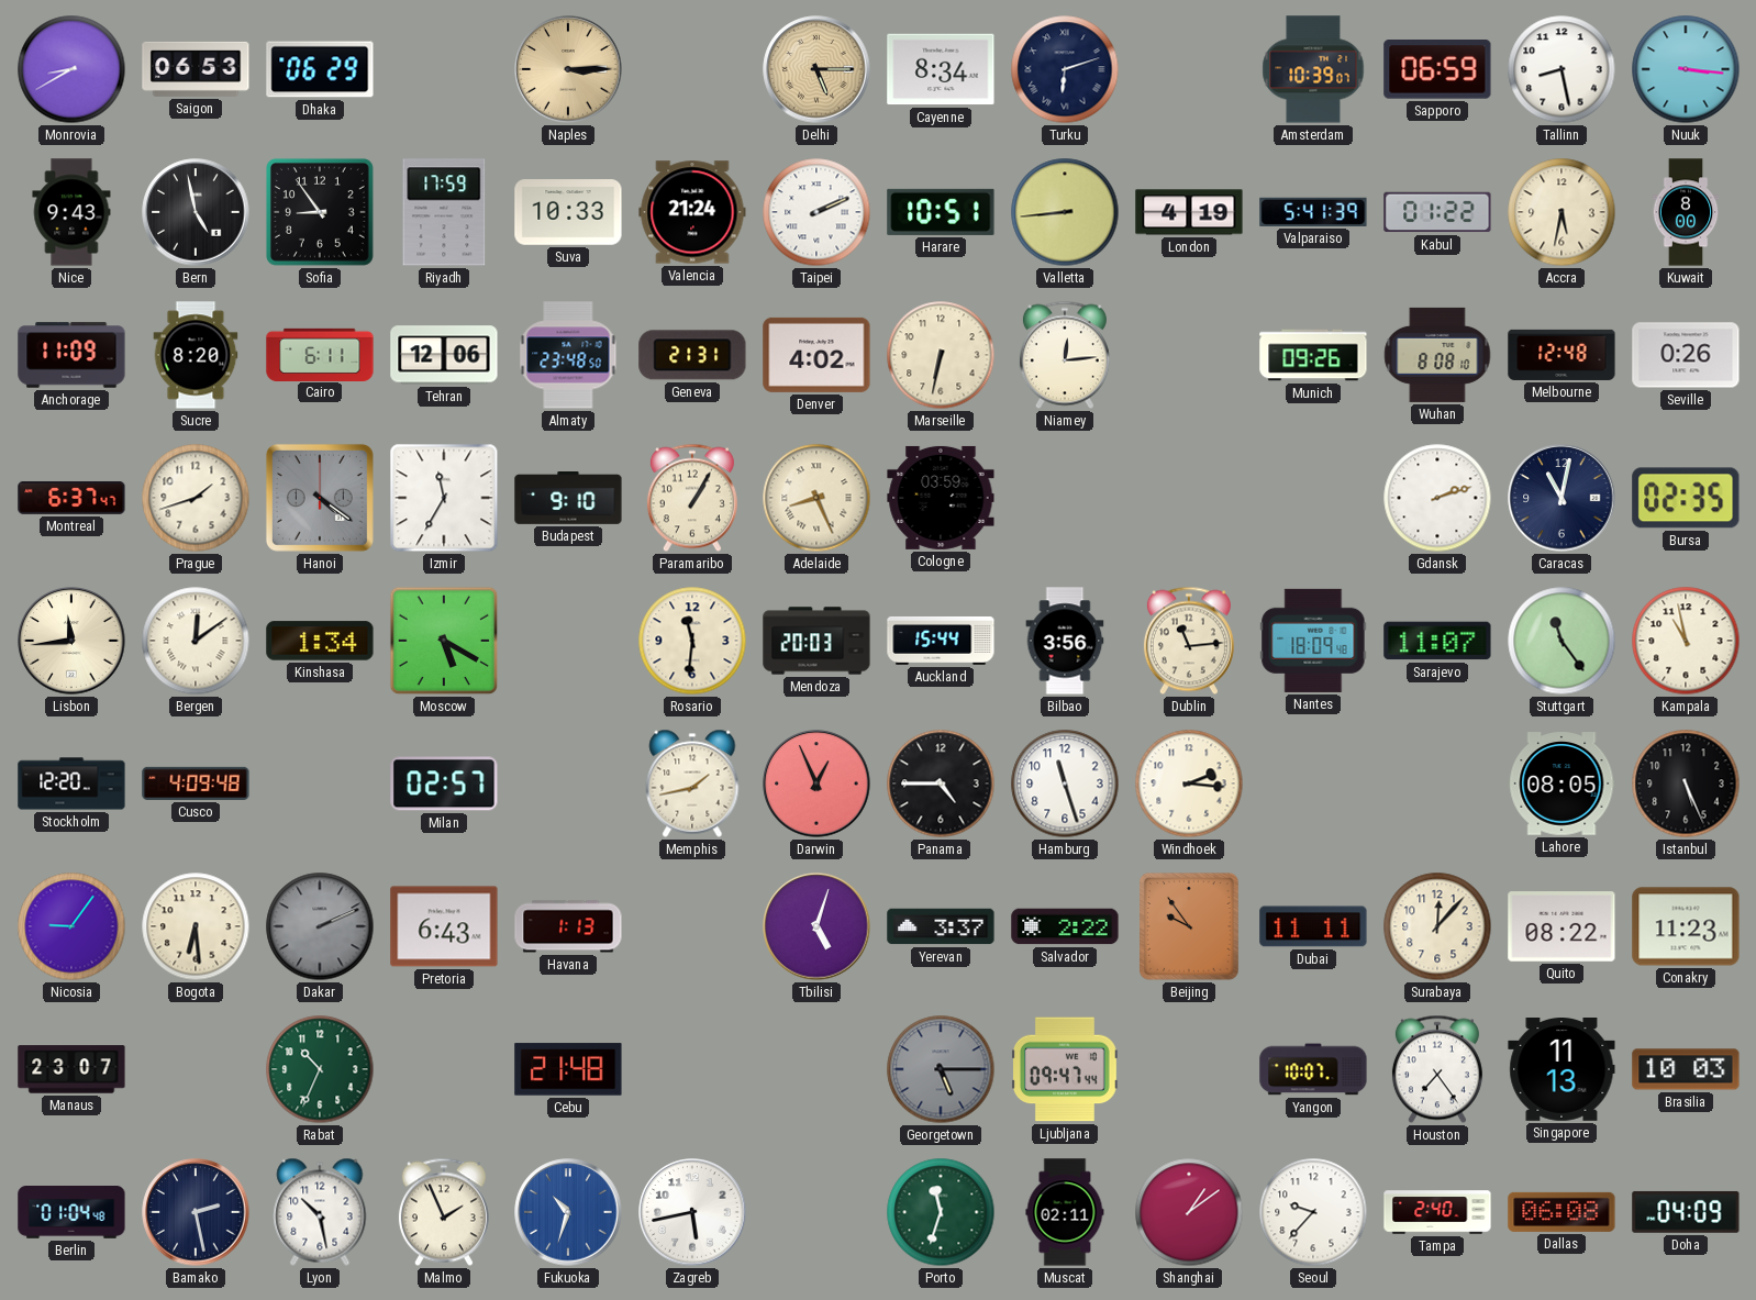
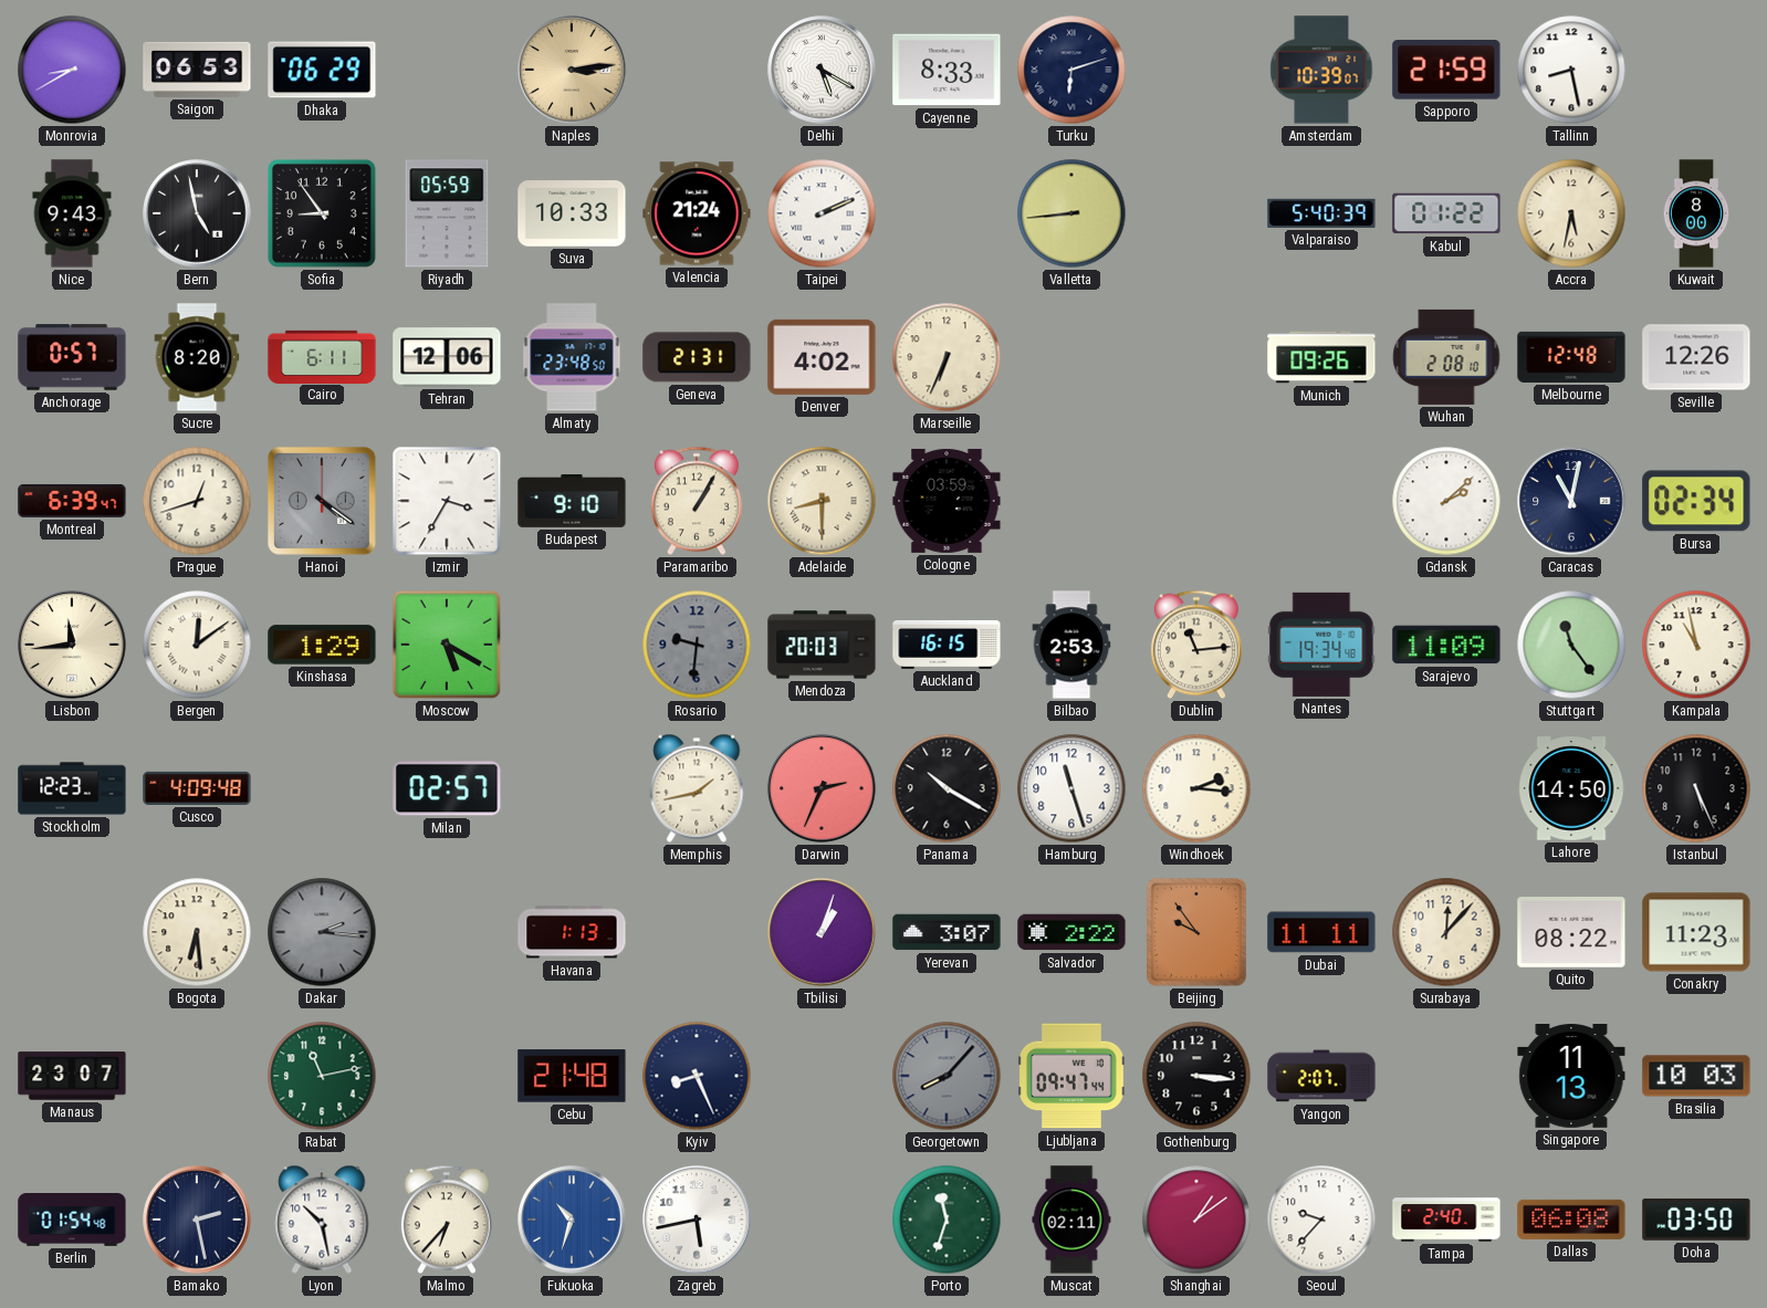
Naples: 3:15 -> 3:14
Delhi: 5:15 -> 5:20
Delhi dial: champagne -> white
Cayenne: 8:34 -> 8:33
Sapporo: 06:59 -> 21:59
Nuuk: 3:16 -> none
Riyadh: 17:59 -> 05:59
Harare: 10:51 -> none
London: 4:19 -> none
Valparaiso: 5:41 -> 5:40
Anchorage: 11:09 -> 0:57
Marseille: 6:32 -> 6:34
Niamey: 12:14 -> none
Wuhan: 8:08 -> 2:08
Seville: 0:26 -> 12:26
Montreal: 6:37 -> 6:39
Prague: 1:42 -> 12:42
Izmir: 11:35 -> 3:35
Adelaide: 8:26 -> 8:30
Gdansk: 2:12 -> 2:08
Bursa: 02:35 -> 02:34
Kinshasa: 1:34 -> 1:29
Rosario: 11:31 -> 9:31
Rosario dial: cream -> grey
Auckland: 15:44 -> 16:15
Bilbao: 3:56 -> 2:53
Nantes: 18:09 -> 19:34
Sarajevo: 11:07 -> 11:09
Stockholm: 12:20 -> 12:23
Darwin: 12:56 -> 2:34
Panama: 4:45 -> 10:20
Lahore: 08:05 -> 14:50
Nicosia: 9:06 -> none
Dakar: 2:11 -> 2:16
Pretoria: 6:43 -> none
Tbilisi: 5:03 -> 1:03
Yerevan: 3:37 -> 3:07
Rabat: 10:34 -> 11:13
Kyiv: none -> 8:26
Georgetown: 5:15 -> 8:07
Gothenburg: none -> 3:16
Yangon: 10:07 -> 2:07
Houston: 7:24 -> none
Berlin: 01:04 -> 01:54
Malmo: 1:56 -> 6:37
Doha: 04:09 -> 03:50
